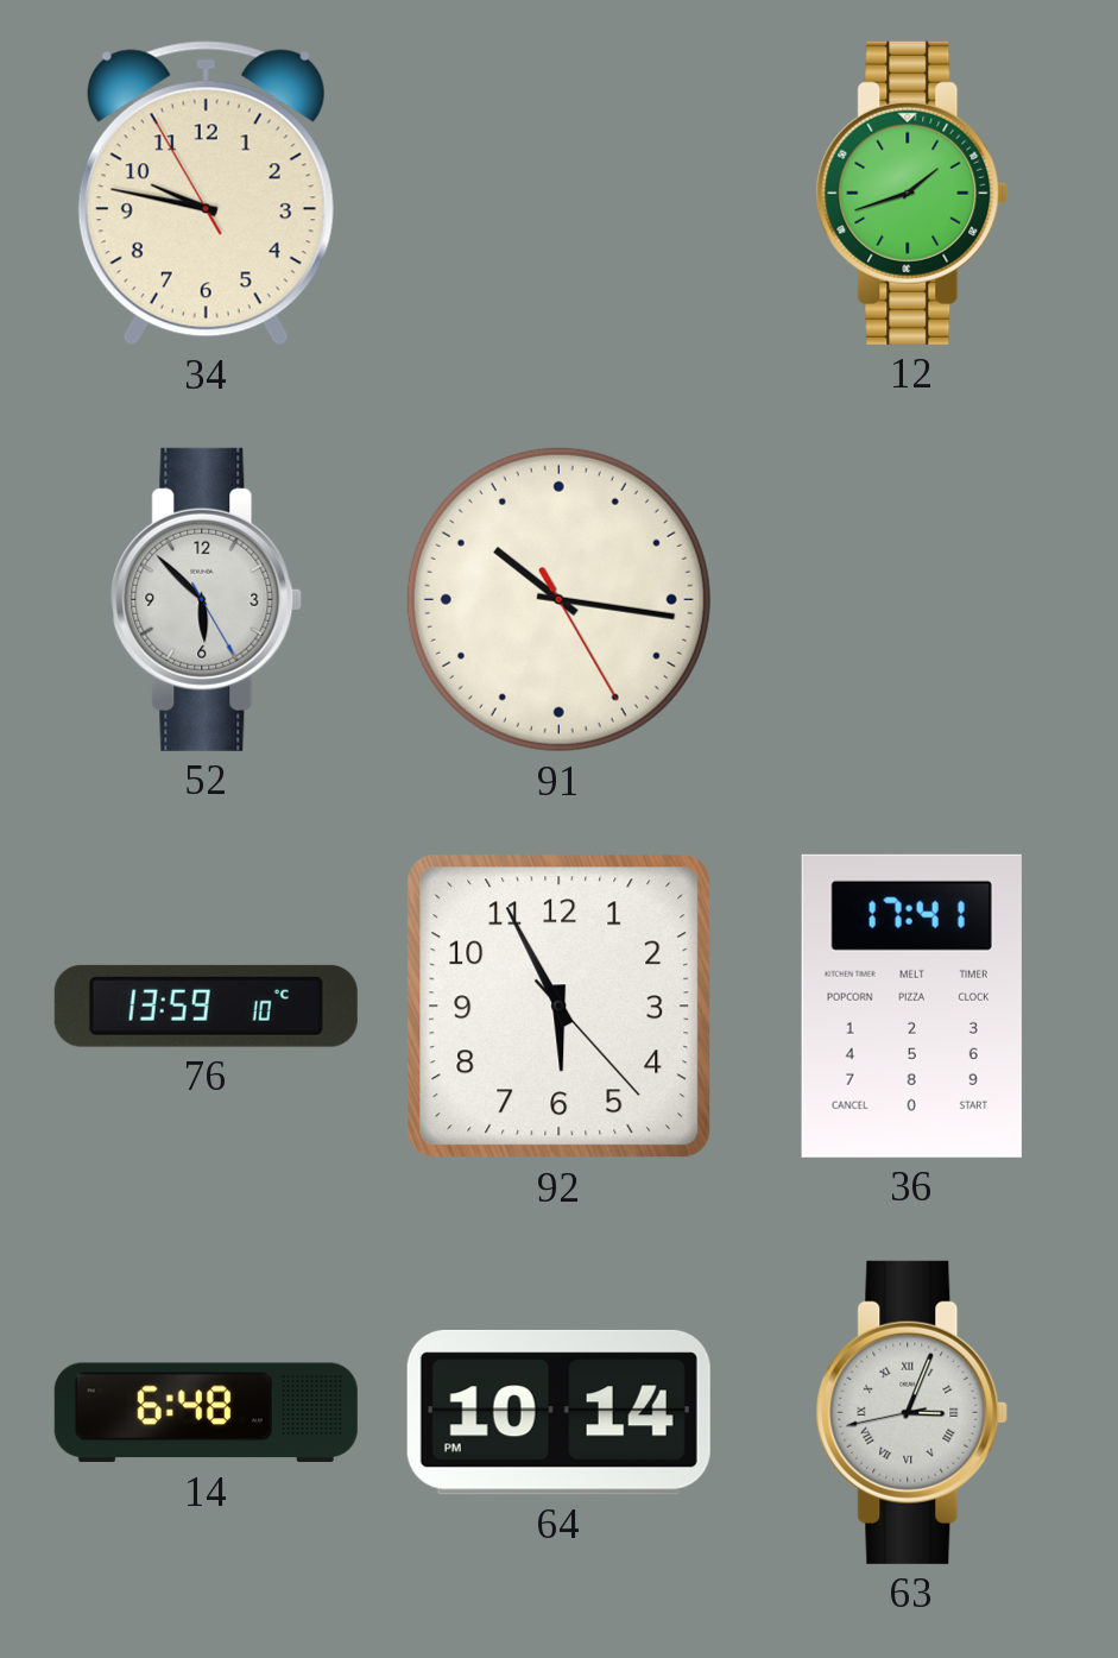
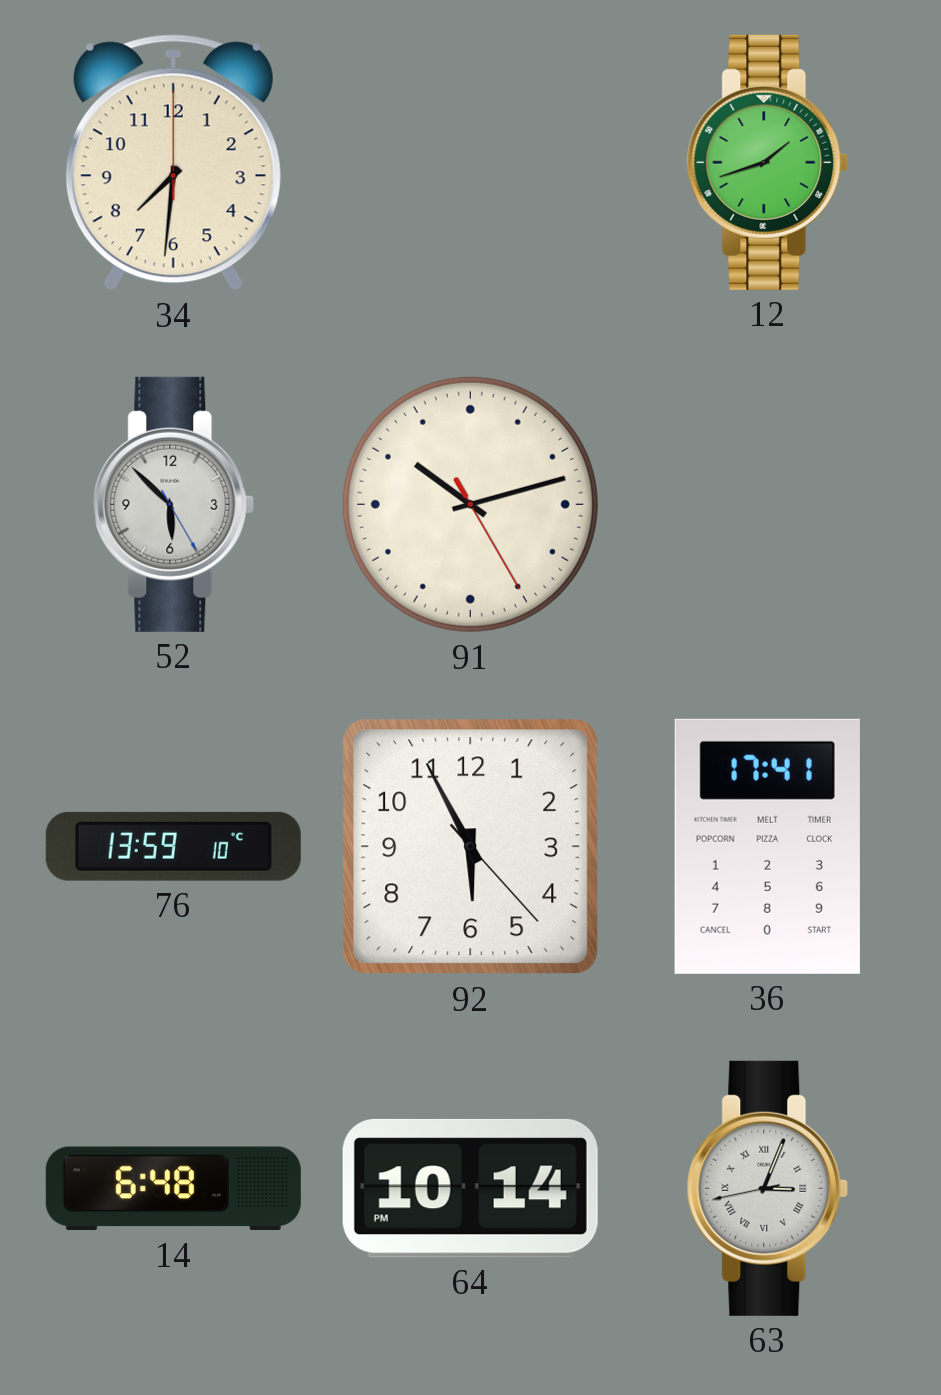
34: 9:46 -> 7:31
91: 10:16 -> 10:12
